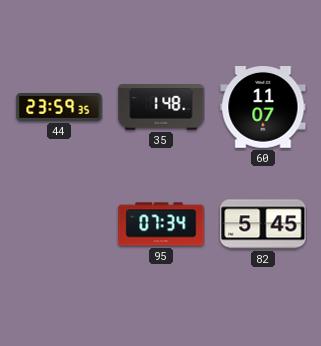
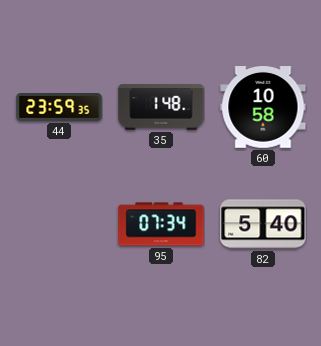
60: 11:07 -> 10:58
82: 5:45 -> 5:40
